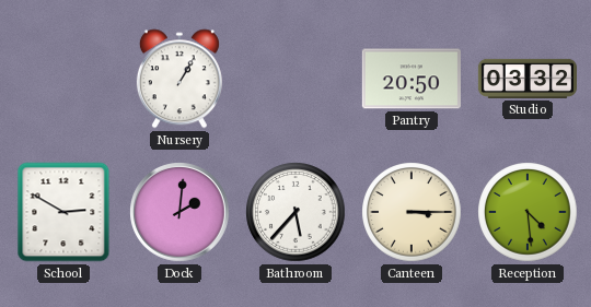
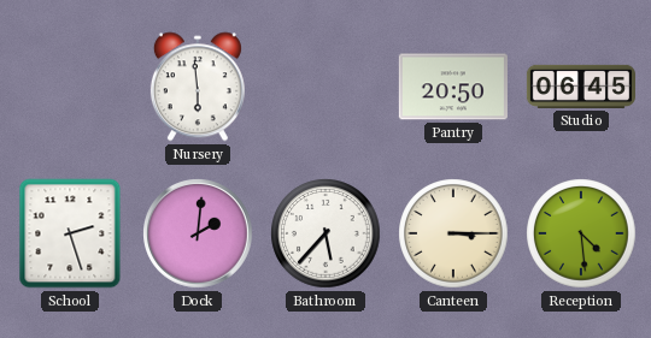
Nursery: 1:05 -> 5:59
Studio: 03:32 -> 06:45
School: 2:50 -> 2:27
